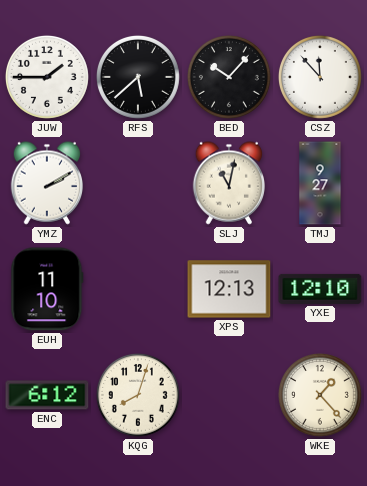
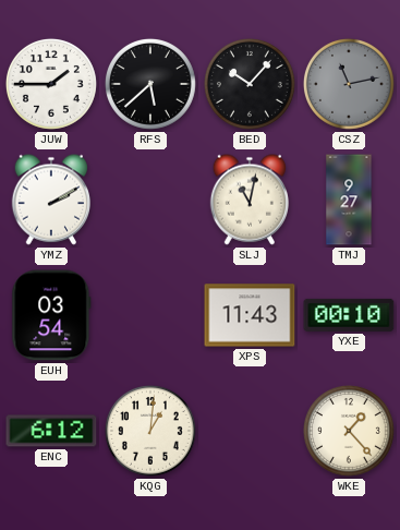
CSZ: 11:53 -> 11:13
CSZ dial: white -> grey
EUH: 11:10 -> 03:54
XPS: 12:13 -> 11:43
YXE: 12:10 -> 00:10
KQG: 8:03 -> 1:01
